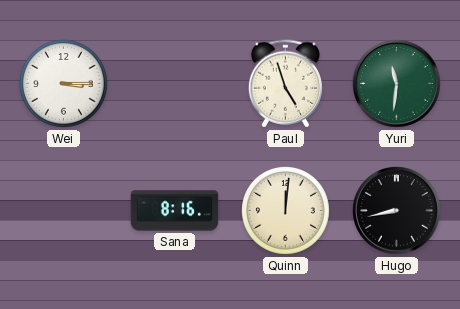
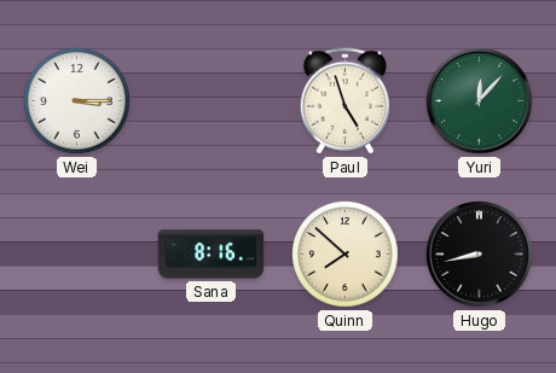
Yuri: 11:31 -> 12:07
Quinn: 12:01 -> 7:52
